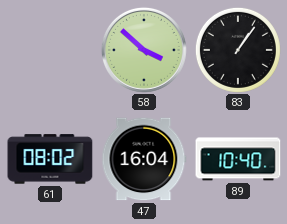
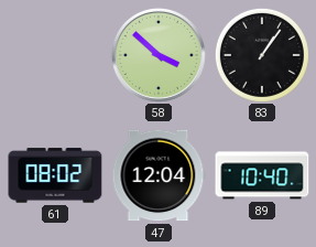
47: 16:04 -> 12:04
